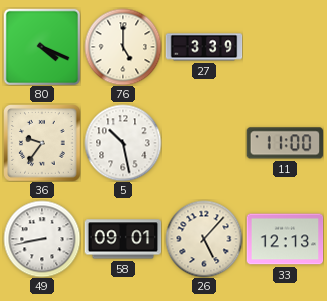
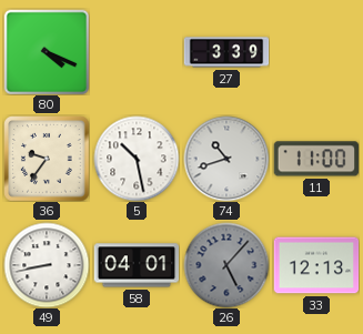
76: 5:00 -> none
74: none -> 10:42
58: 09:01 -> 04:01
26 dial: cream -> grey
